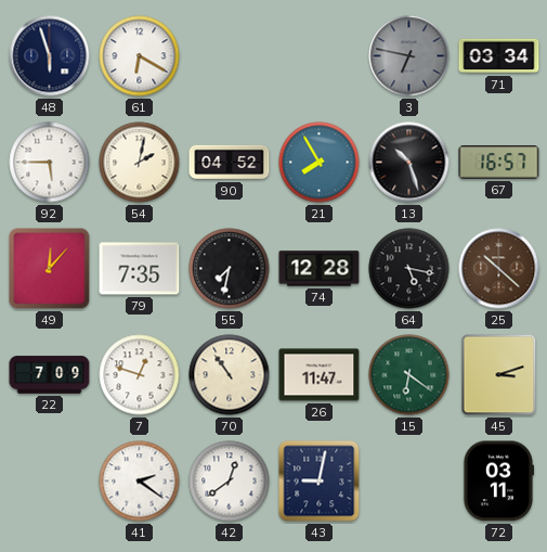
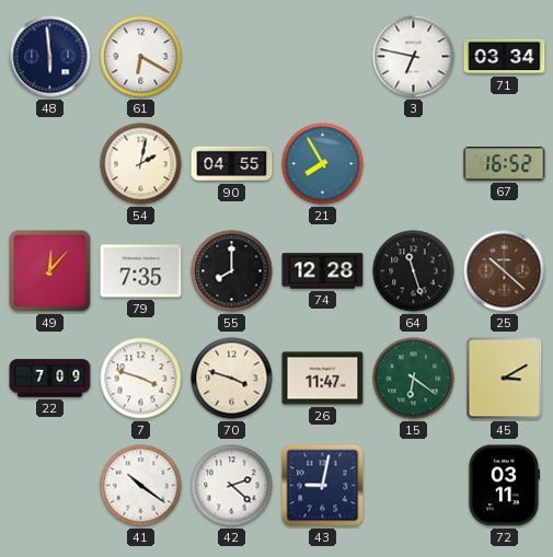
48: 5:57 -> 5:59
3 dial: grey -> white
92: 5:45 -> none
90: 04:52 -> 04:55
13: 10:27 -> none
67: 16:57 -> 16:52
55: 7:32 -> 8:00
64: 5:17 -> 11:27
7: 12:48 -> 3:48
70: 10:54 -> 3:48
45: 3:12 -> 3:10
41: 2:21 -> 10:21
42: 12:39 -> 2:22
